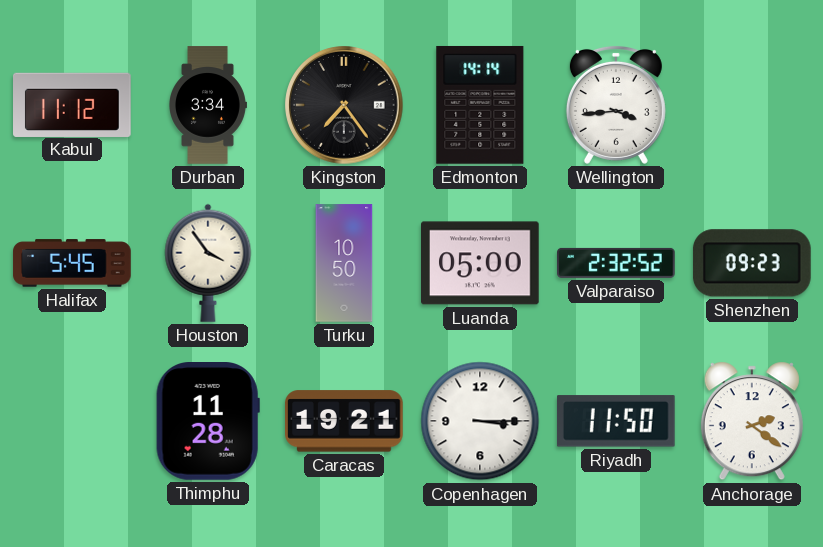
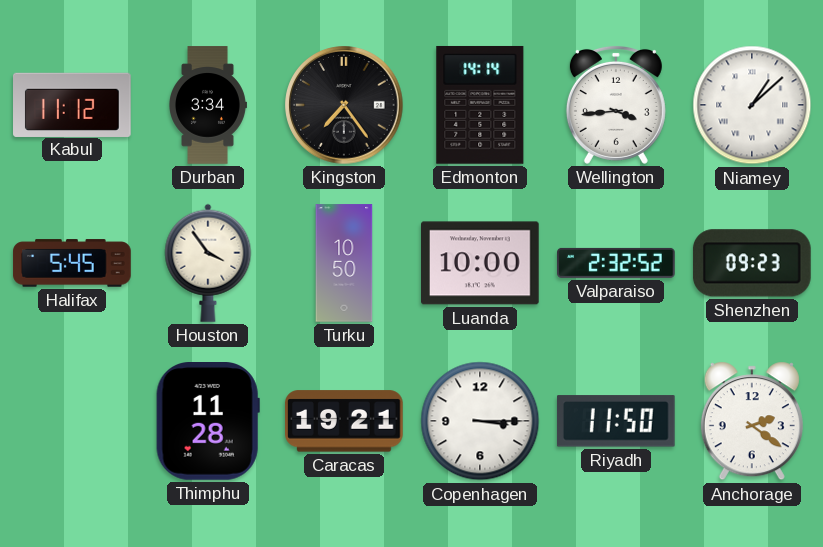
Niamey: none -> 1:08
Luanda: 05:00 -> 10:00
